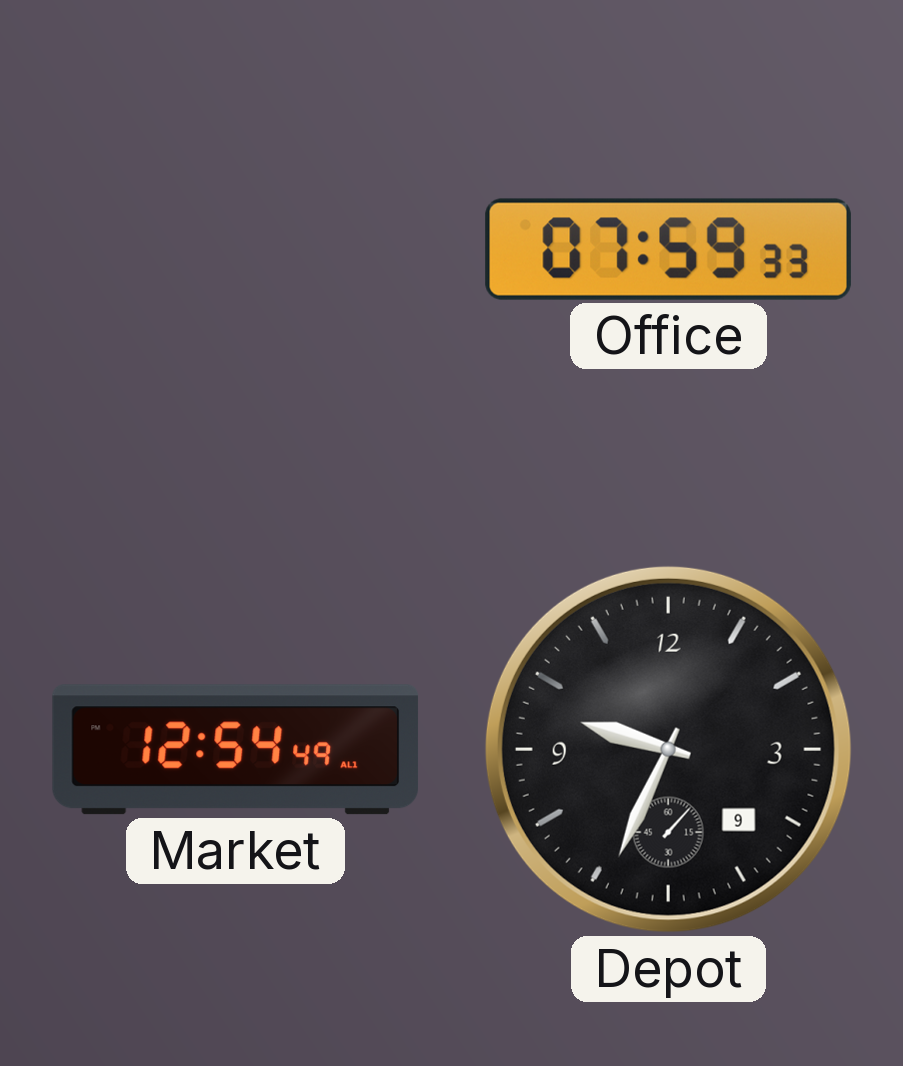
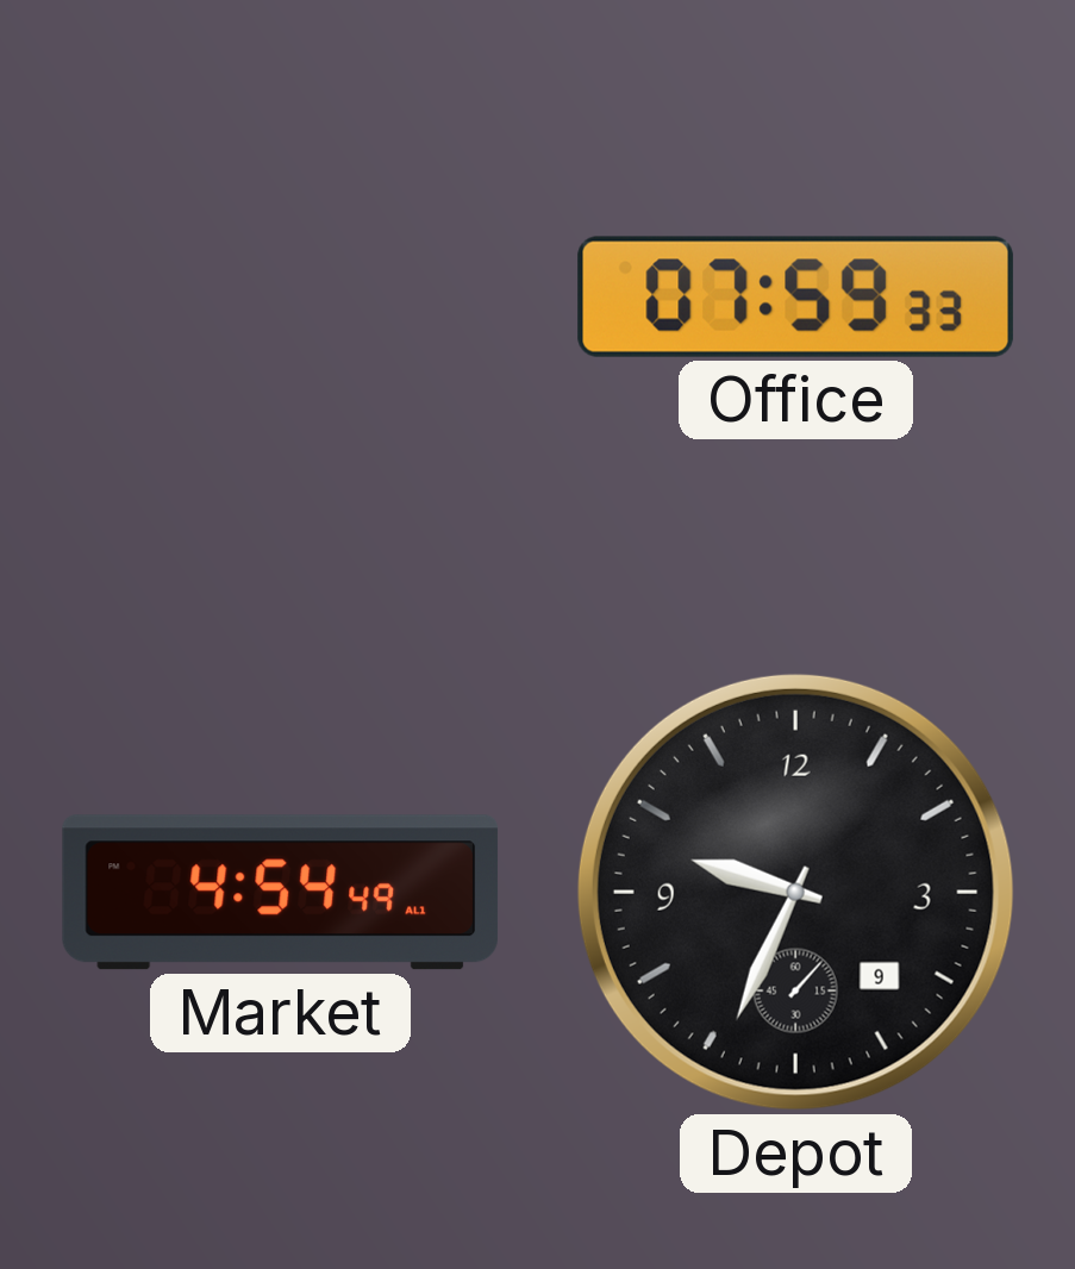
Market: 12:54 -> 4:54
